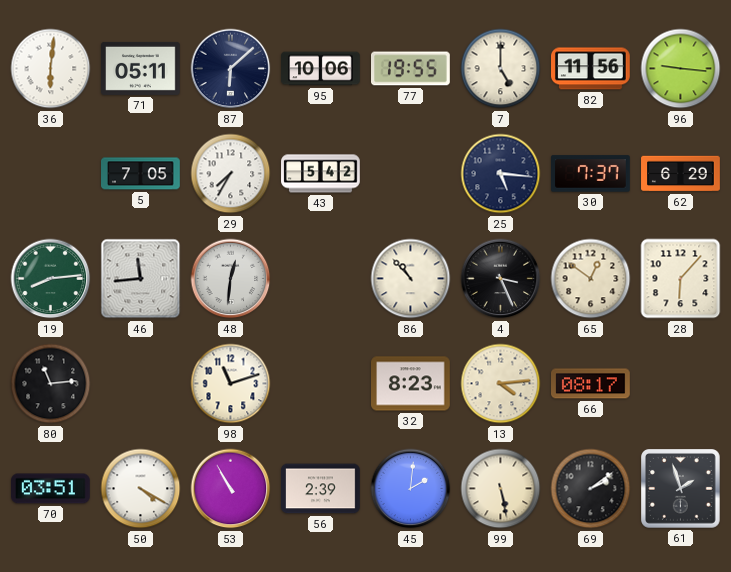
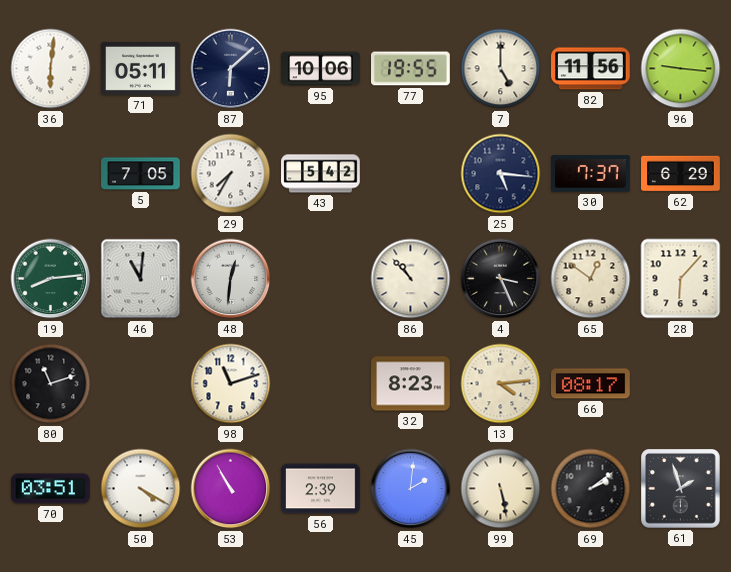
46: 11:44 -> 11:01
80: 11:14 -> 11:12
